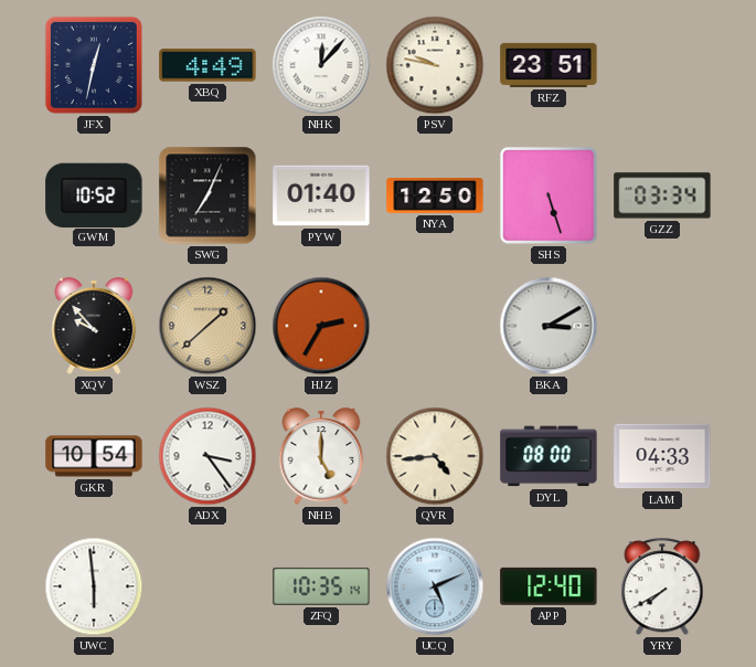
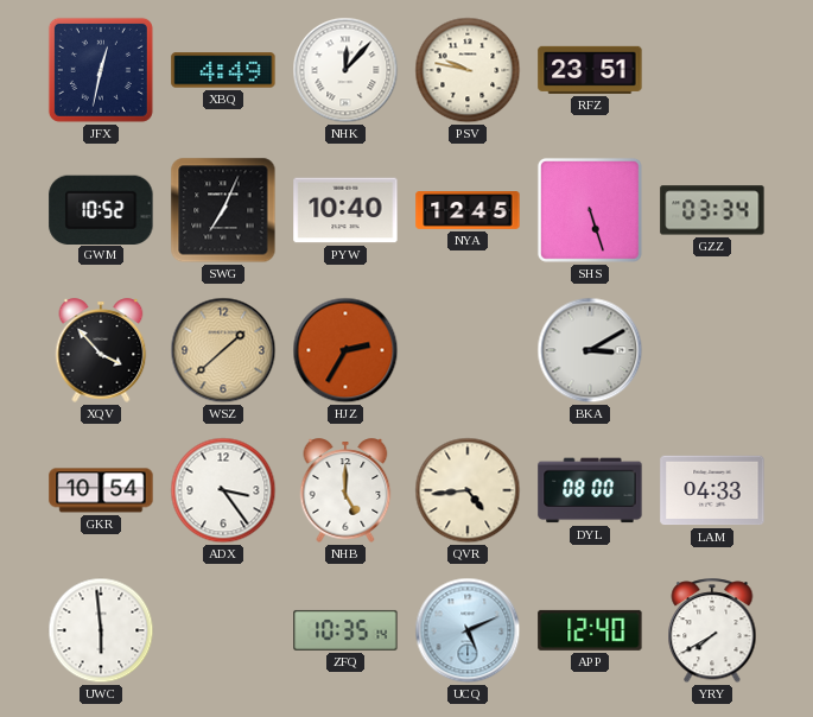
PYW: 01:40 -> 10:40
NYA: 12:50 -> 12:45
XQV: 9:53 -> 3:53
